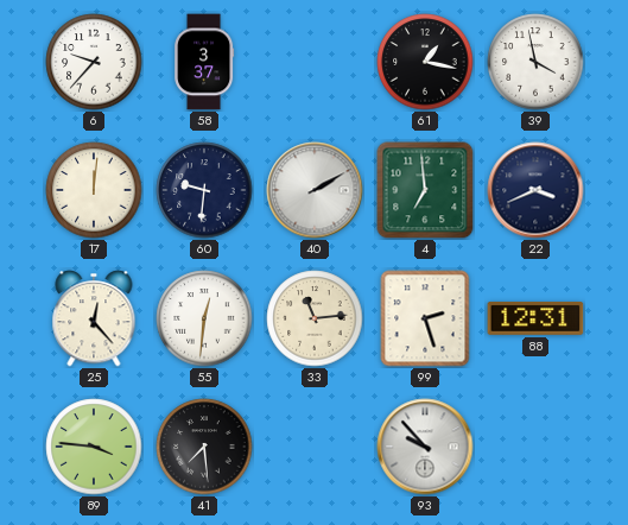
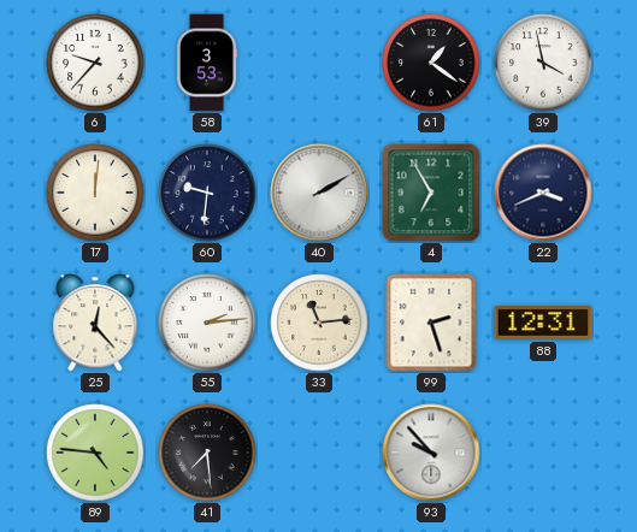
58: 3:37 -> 3:53
61: 1:17 -> 1:21
4: 6:59 -> 6:55
55: 12:31 -> 2:14
89: 3:46 -> 4:46
